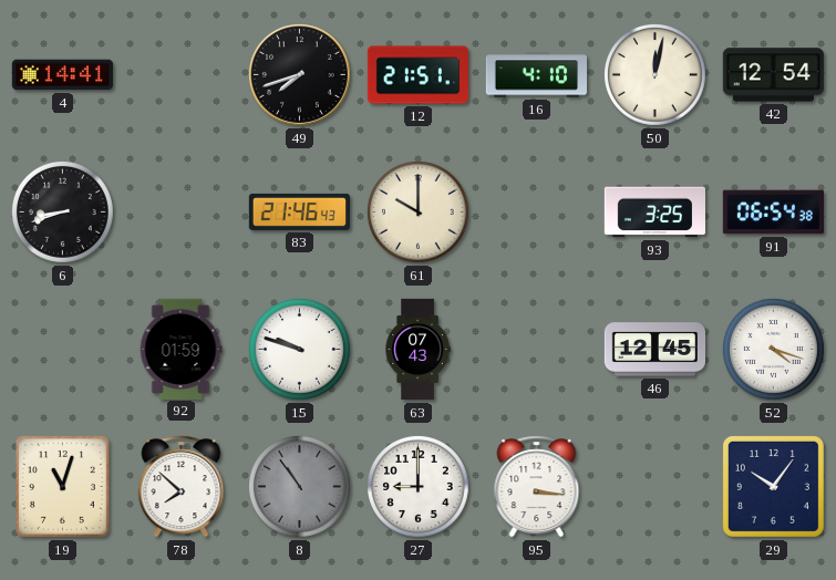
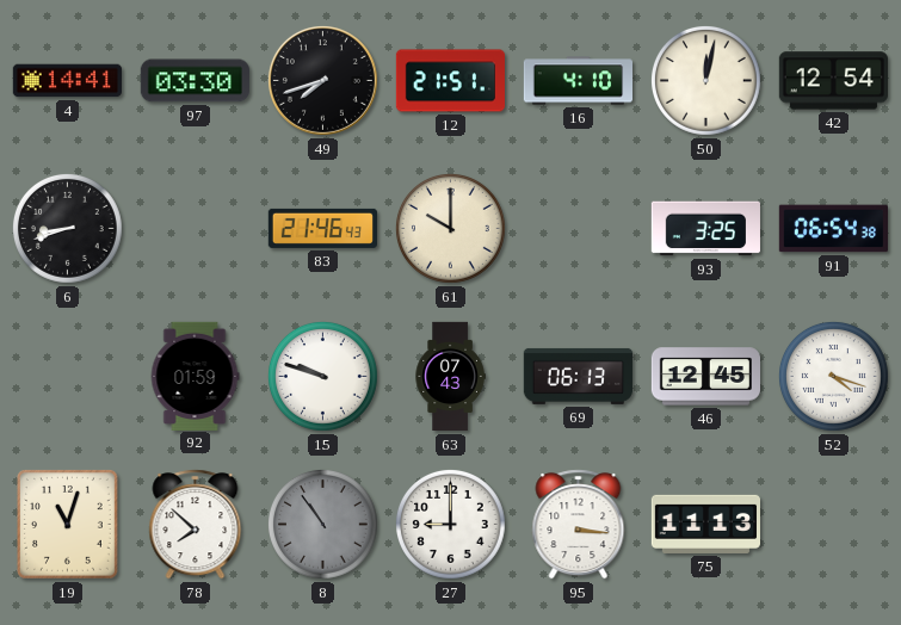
97: none -> 03:30
69: none -> 06:13
75: none -> 11:13
29: 10:06 -> none
